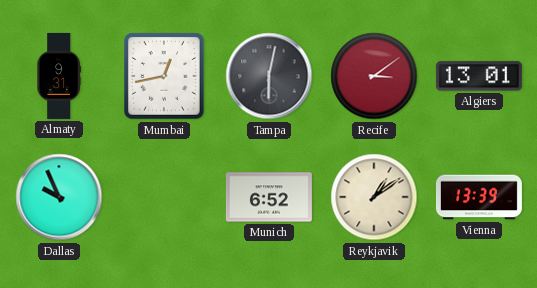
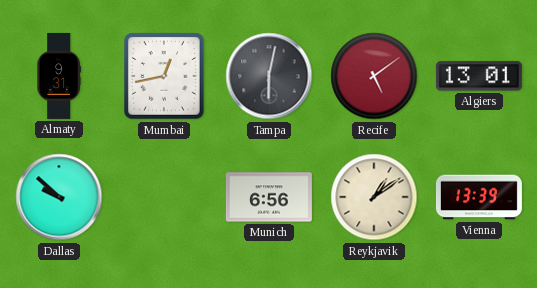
Recife: 3:09 -> 5:09
Dallas: 9:56 -> 9:52
Munich: 6:52 -> 6:56
